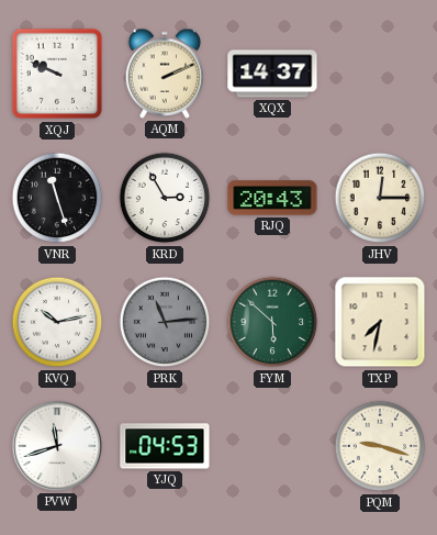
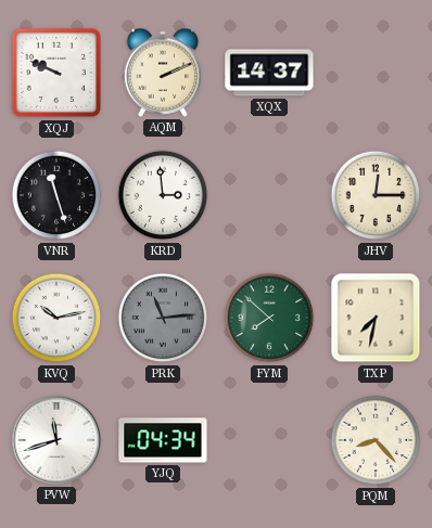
KRD: 2:55 -> 2:59
RJQ: 20:43 -> none
FYM: 5:52 -> 7:52
YJQ: 04:53 -> 04:34
PQM: 9:18 -> 8:23
